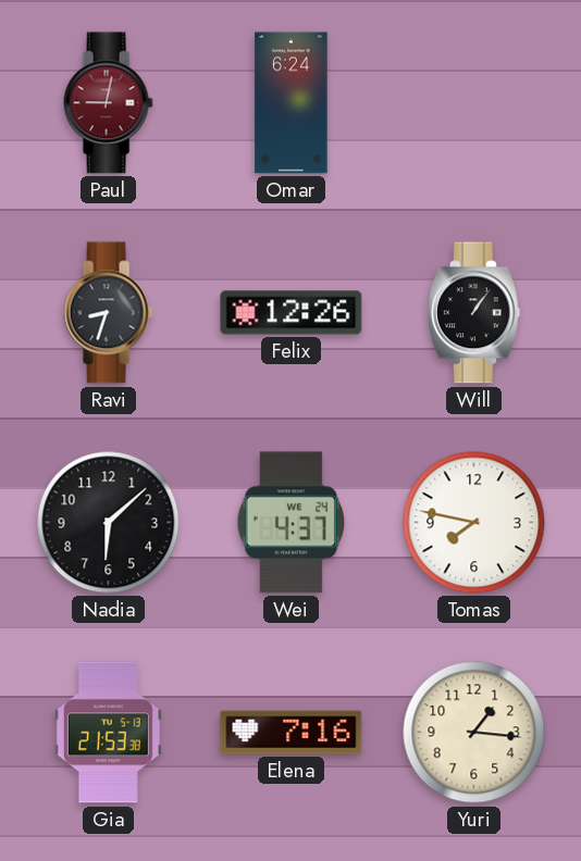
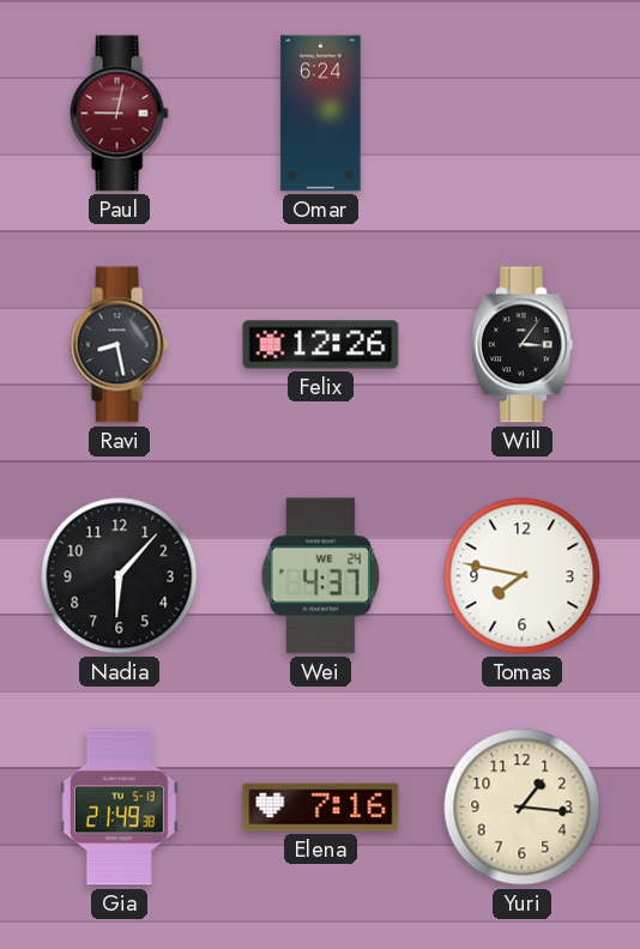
Ravi: 8:33 -> 8:28
Will: 1:06 -> 3:06
Nadia: 6:08 -> 6:07
Gia: 21:53 -> 21:49
